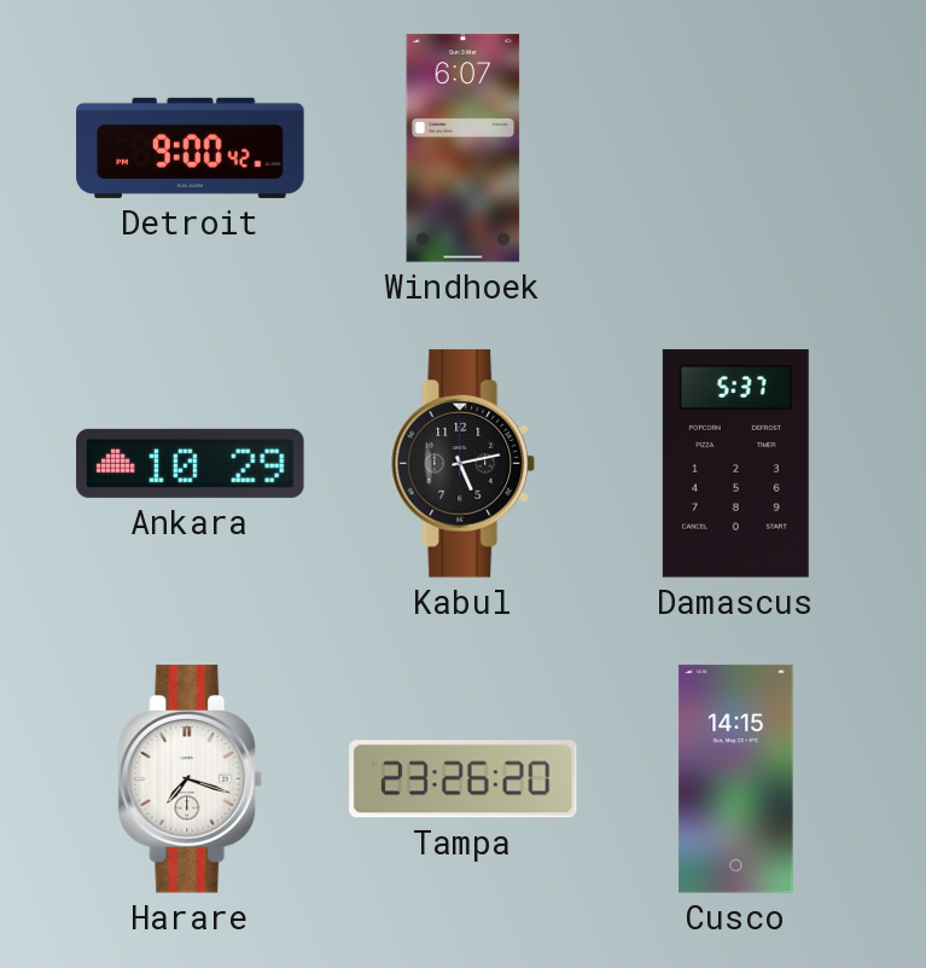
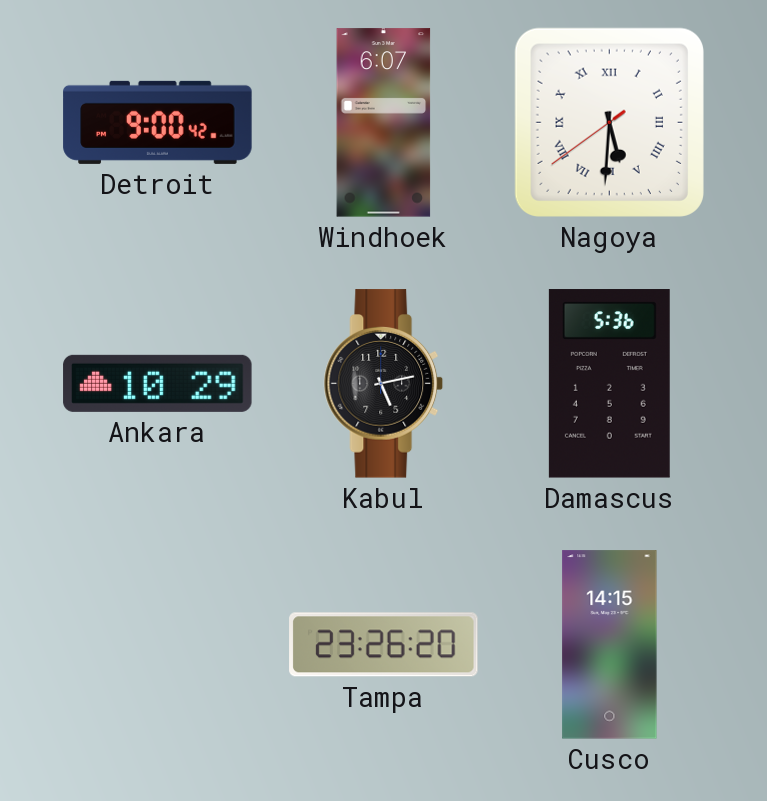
Nagoya: none -> 5:30
Damascus: 5:37 -> 5:36
Harare: 7:18 -> none
